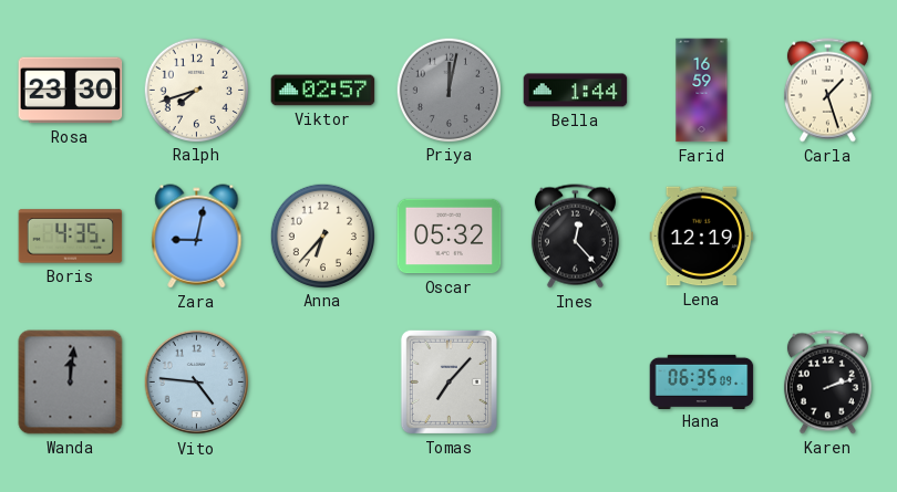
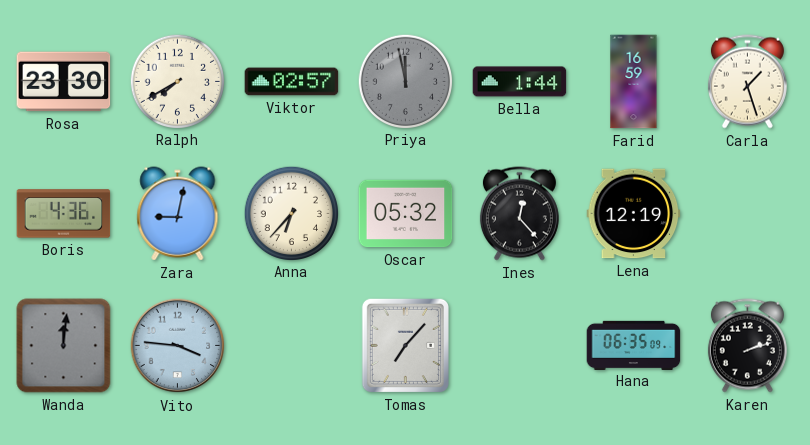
Ralph: 7:42 -> 7:40
Priya: 12:02 -> 11:58
Boris: 4:35 -> 4:36
Vito: 4:46 -> 3:46
